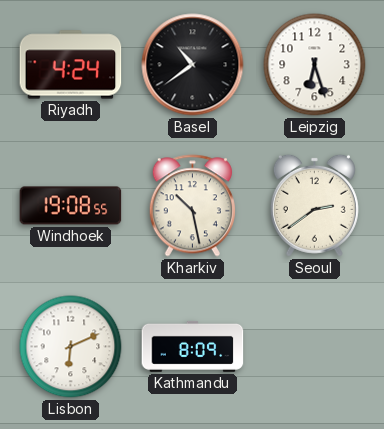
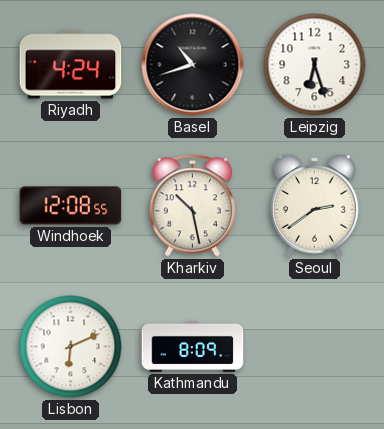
Basel: 10:39 -> 10:42
Windhoek: 19:08 -> 12:08
